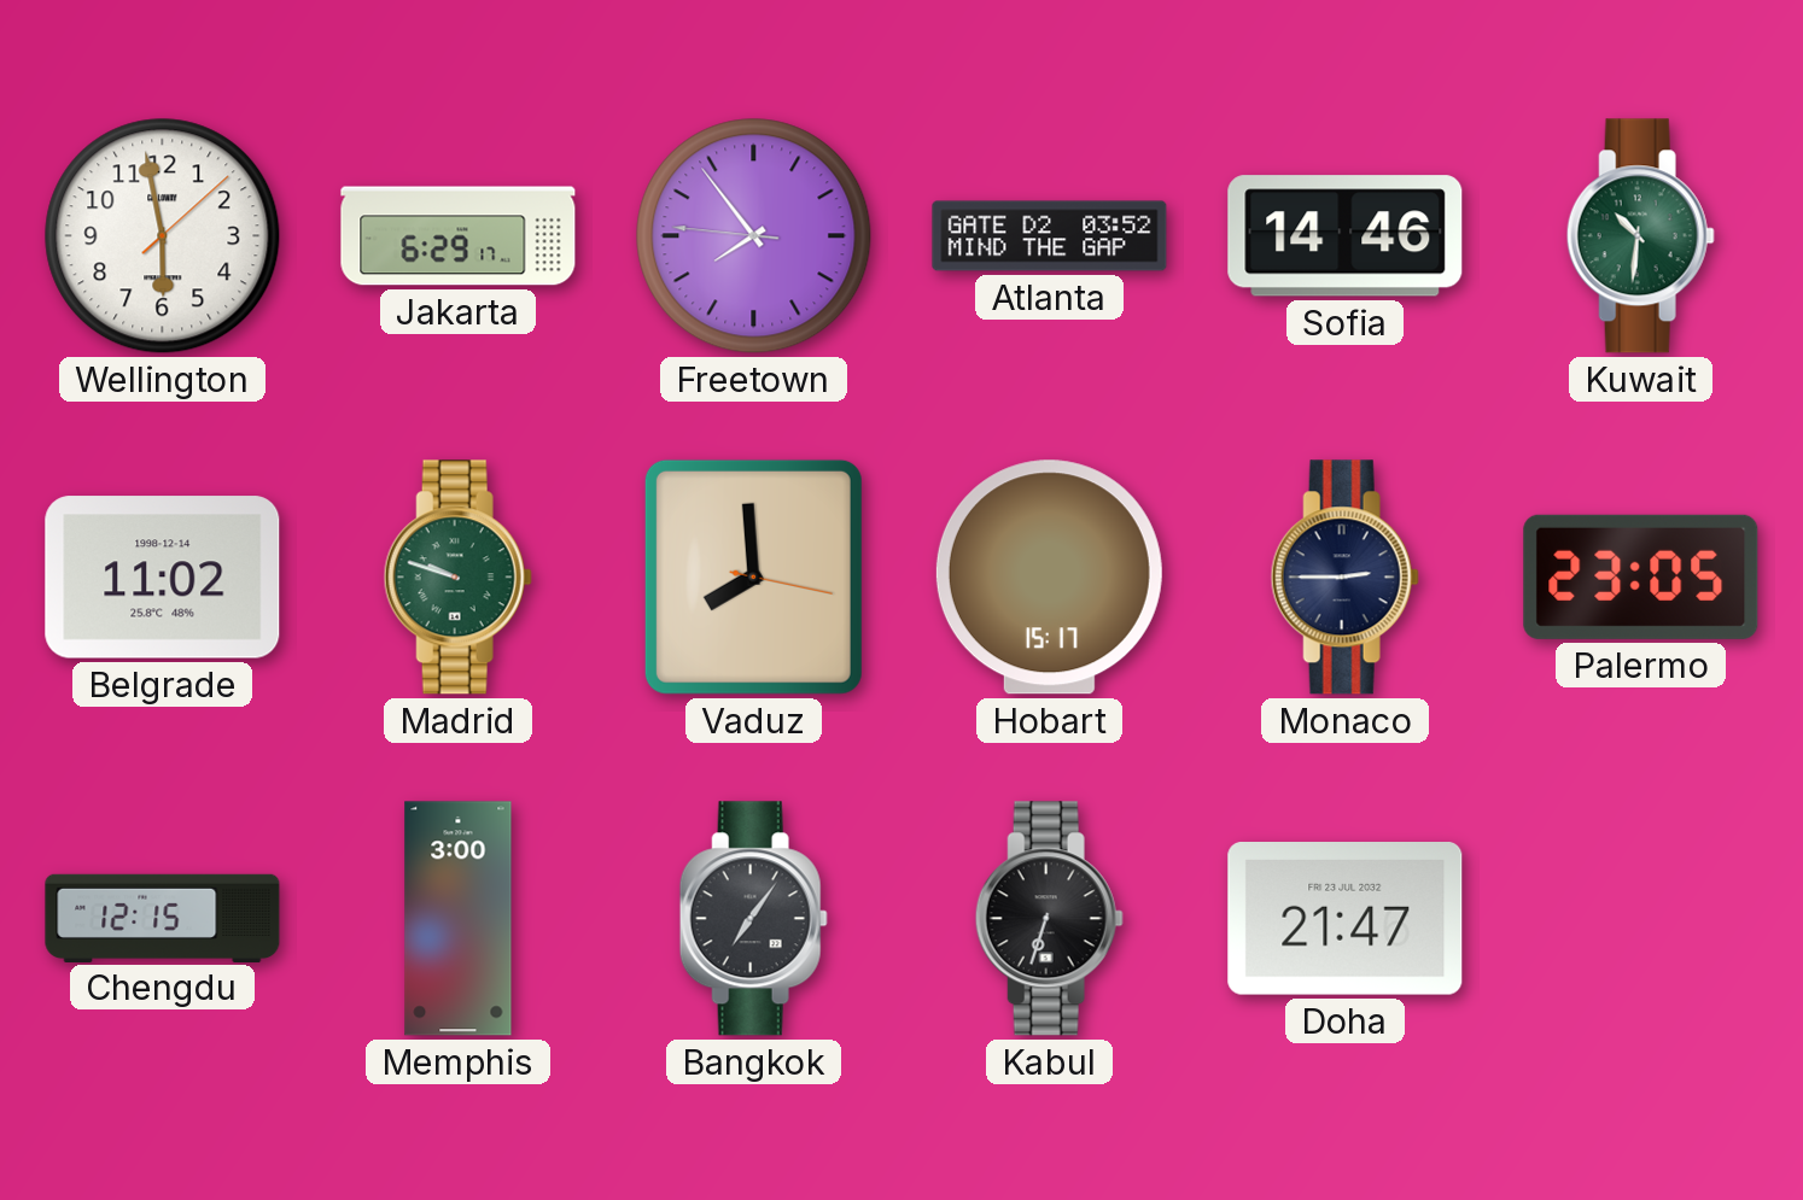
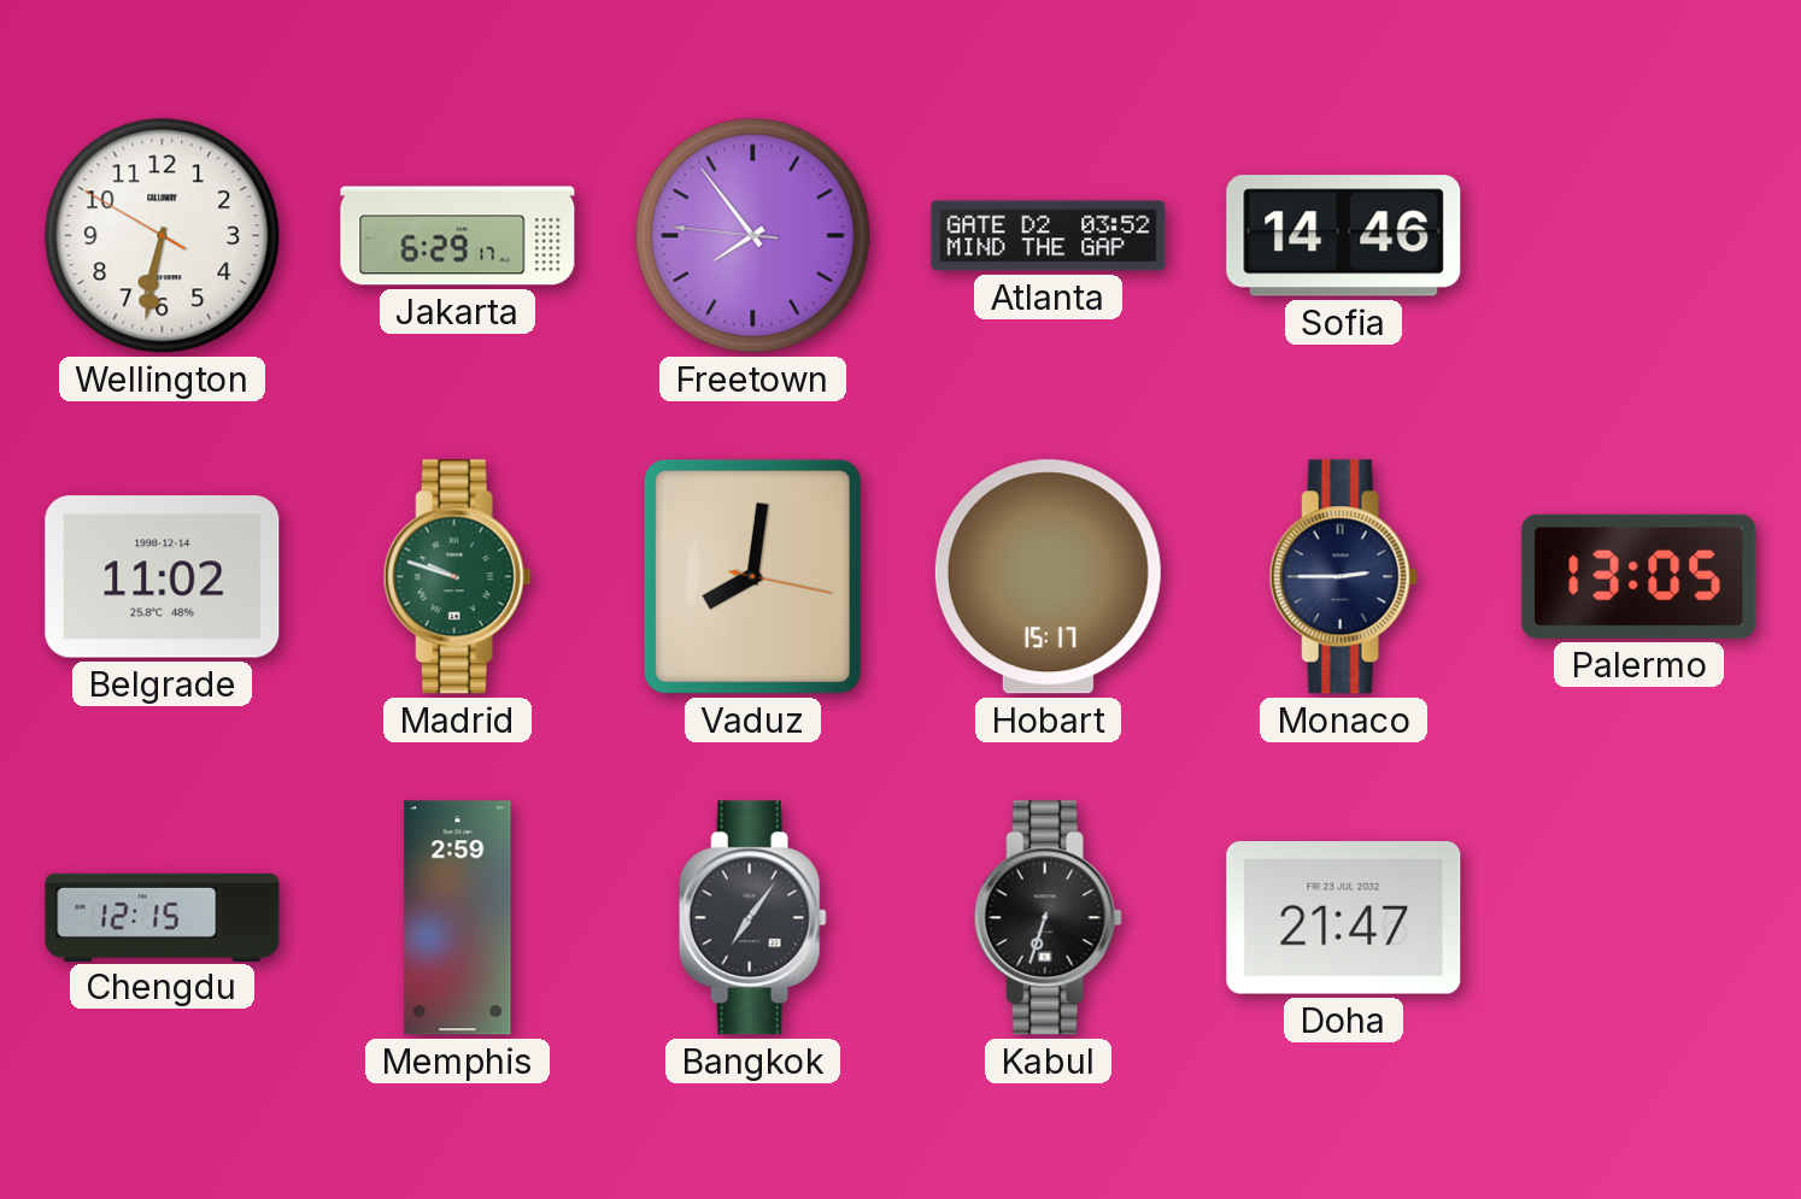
Wellington: 5:58 -> 6:31
Kuwait: 10:31 -> none
Vaduz: 7:59 -> 8:01
Palermo: 23:05 -> 13:05
Memphis: 3:00 -> 2:59
